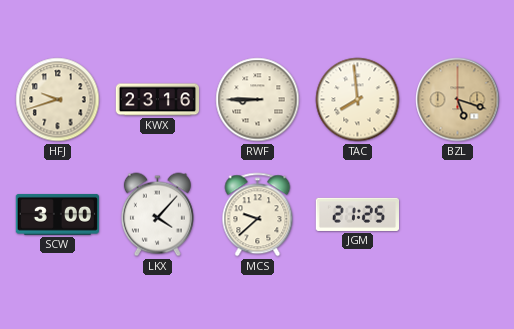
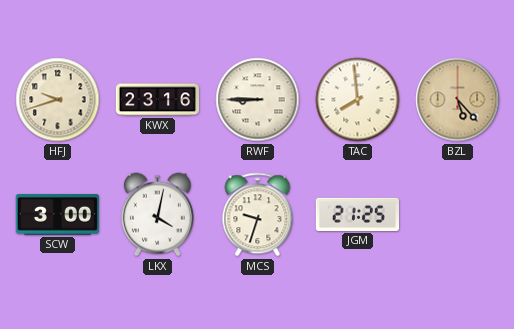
BZL: 5:18 -> 5:23
LKX: 4:07 -> 4:02
MCS: 9:38 -> 9:33
